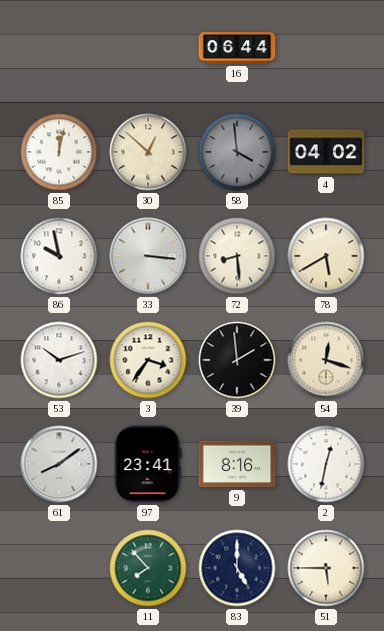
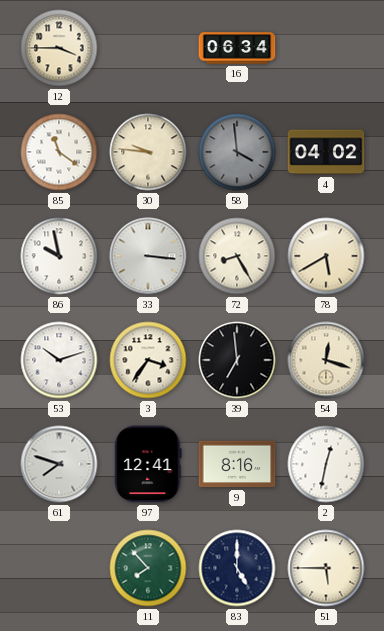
12: none -> 3:45
16: 06:44 -> 06:34
85: 12:02 -> 11:21
30: 12:52 -> 9:46
72: 8:29 -> 8:25
39: 1:59 -> 6:59
61: 8:09 -> 7:48
97: 23:41 -> 12:41
